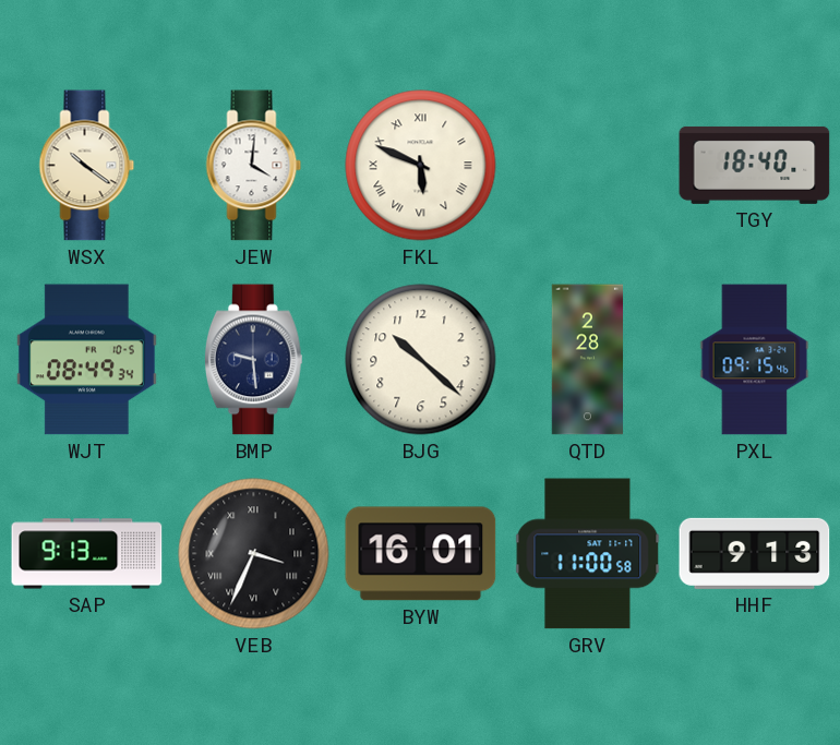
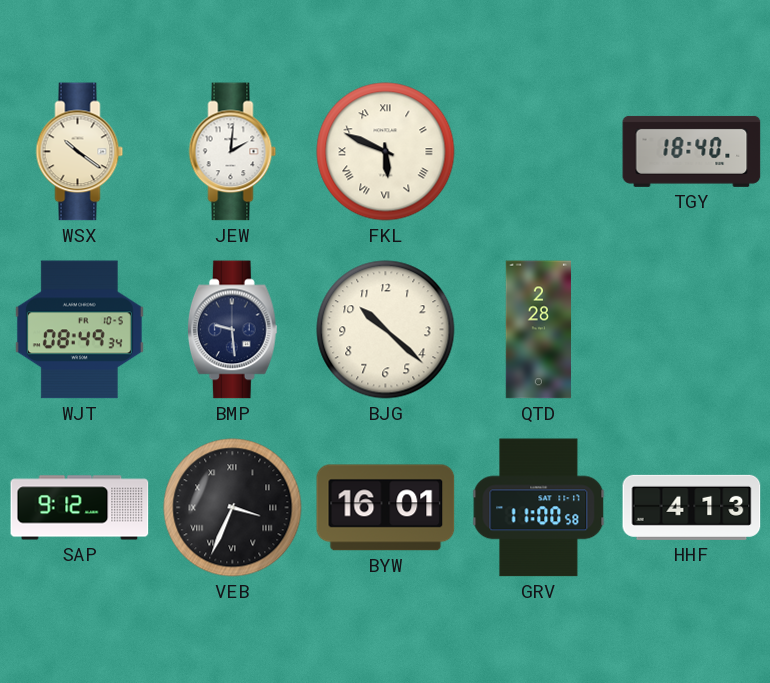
JEW: 4:01 -> 2:01
PXL: 09:15 -> none
SAP: 9:13 -> 9:12
HHF: 9:13 -> 4:13
